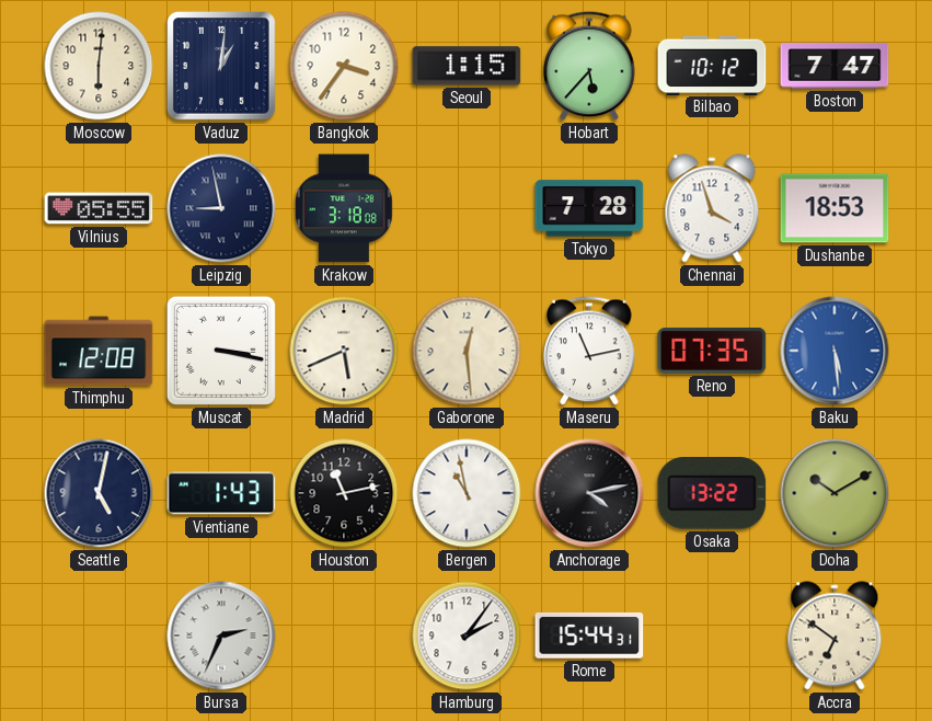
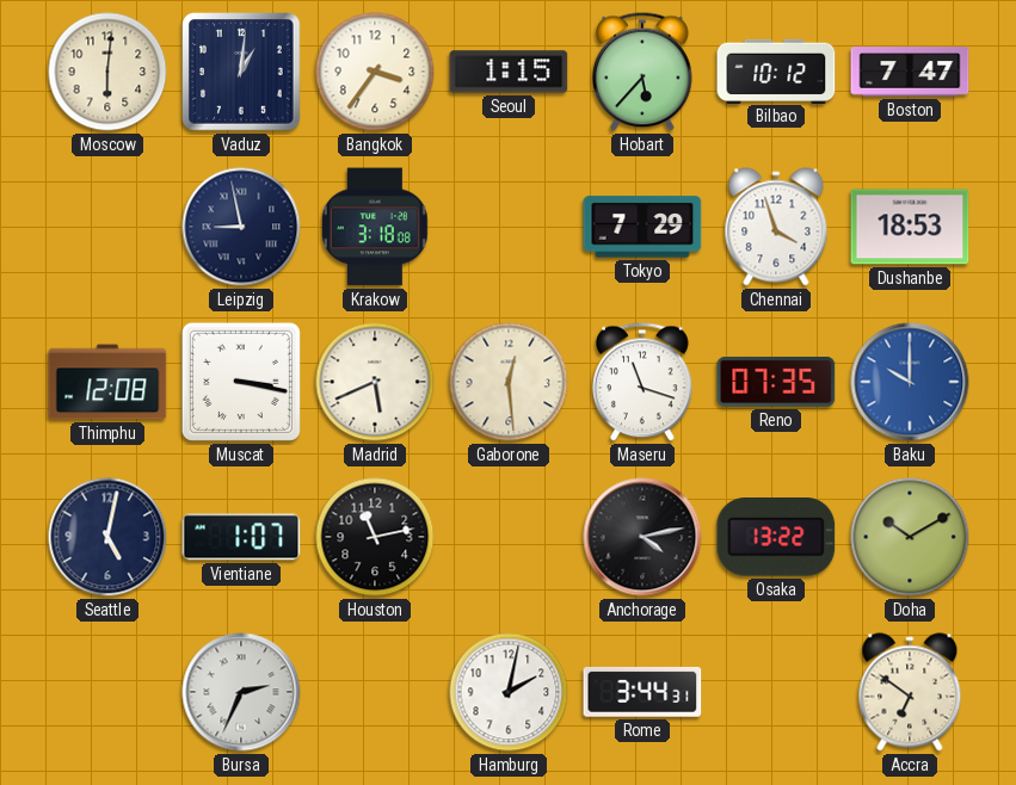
Vilnius: 05:55 -> none
Tokyo: 7:28 -> 7:29
Maseru: 11:13 -> 11:18
Baku: 5:29 -> 10:00
Vientiane: 1:43 -> 1:07
Bergen: 10:58 -> none
Hamburg: 2:06 -> 2:02
Rome: 15:44 -> 3:44
